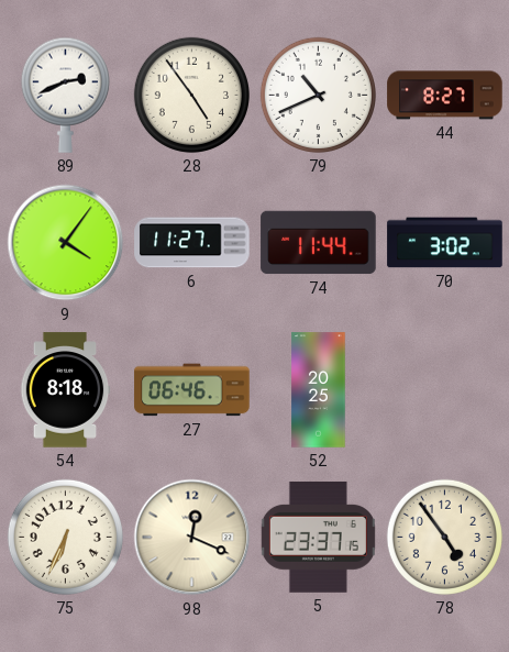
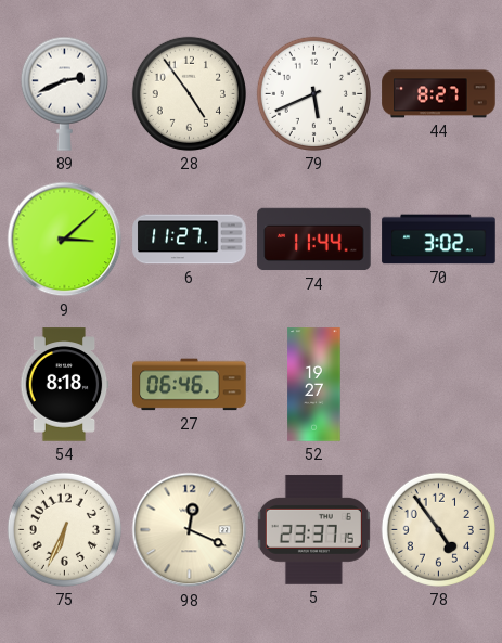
79: 10:41 -> 5:41
9: 4:06 -> 3:08
52: 20:25 -> 19:27
